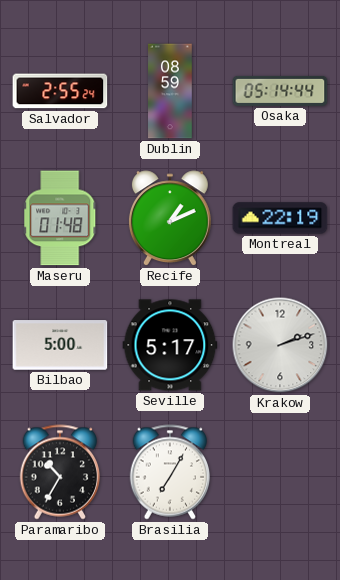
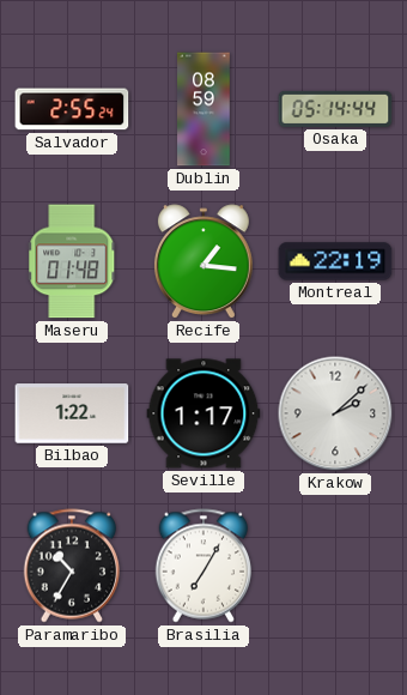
Recife: 1:11 -> 1:16
Bilbao: 5:00 -> 1:22
Seville: 5:17 -> 1:17
Krakow: 2:12 -> 2:08
